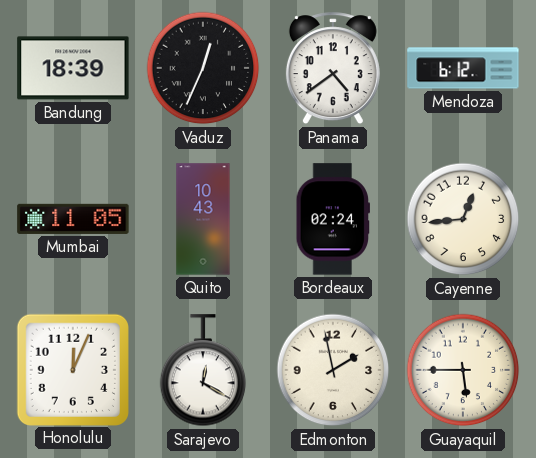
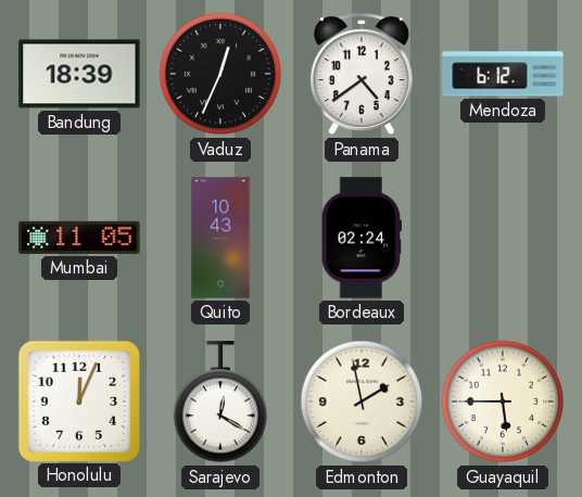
Cayenne: 12:44 -> none
